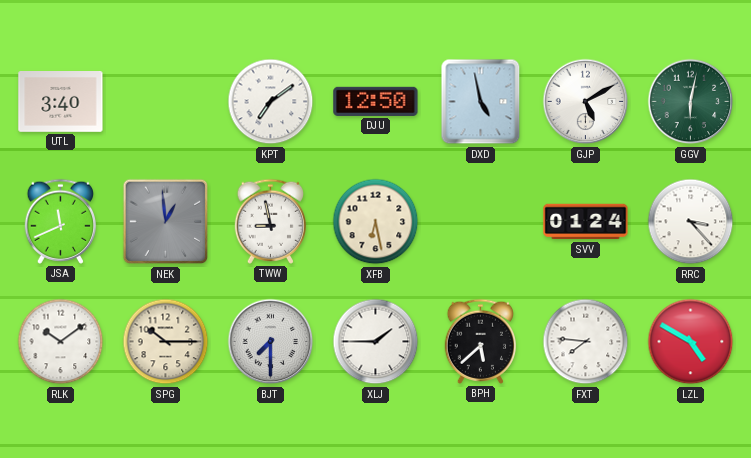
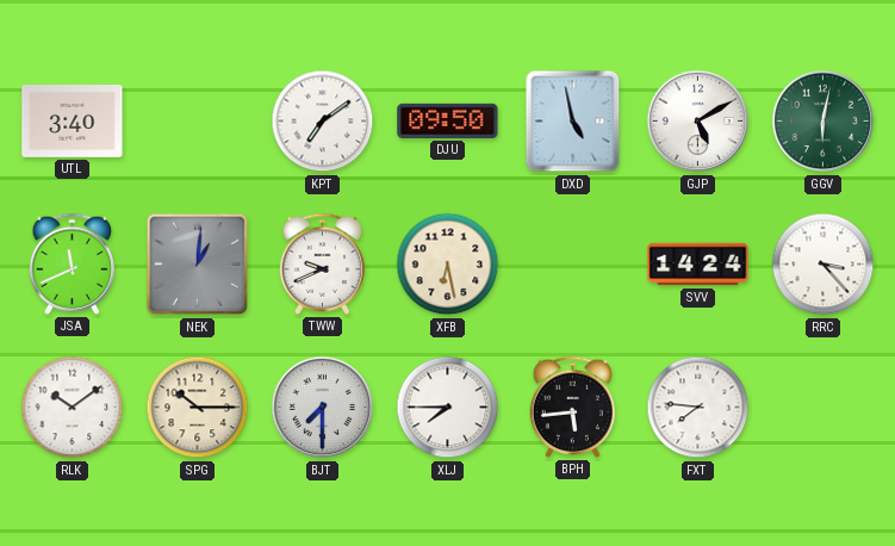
DJU: 12:50 -> 09:50
NEK: 12:59 -> 1:01
TWW: 8:58 -> 9:41
SVV: 01:24 -> 14:24
XLJ: 1:45 -> 7:45
BPH: 5:38 -> 5:44
LZL: 4:50 -> none
